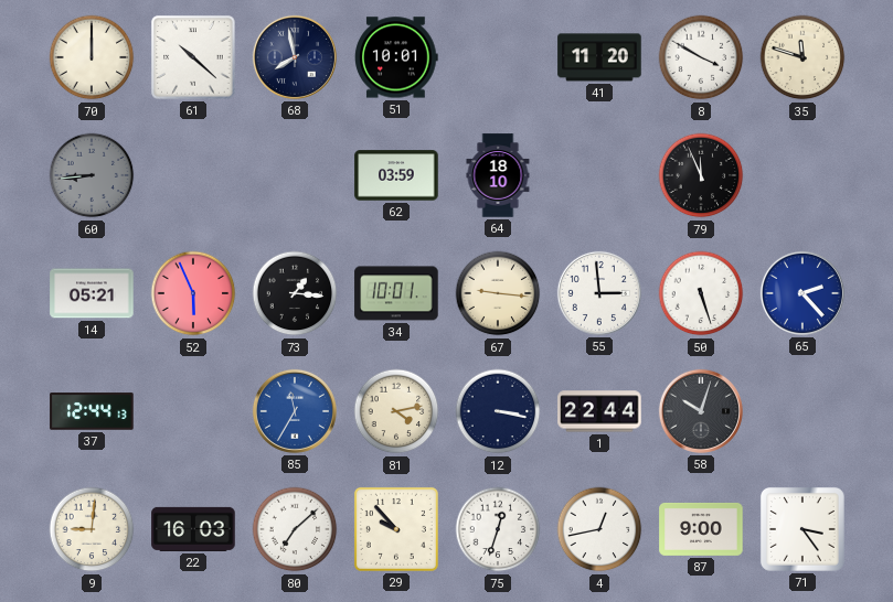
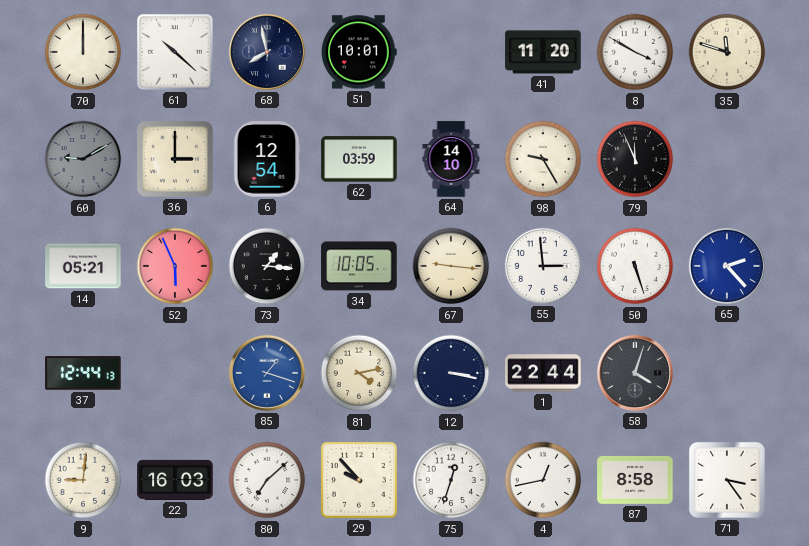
60: 8:44 -> 9:10
36: none -> 3:00
6: none -> 12:54
64: 18:10 -> 14:10
98: none -> 9:25
34: 10:01 -> 10:05
85: 11:35 -> 1:18
58: 10:03 -> 4:03
87: 9:00 -> 8:58
